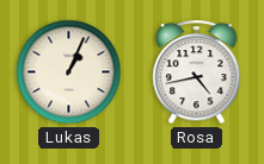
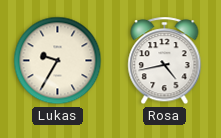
Lukas: 1:04 -> 9:35
